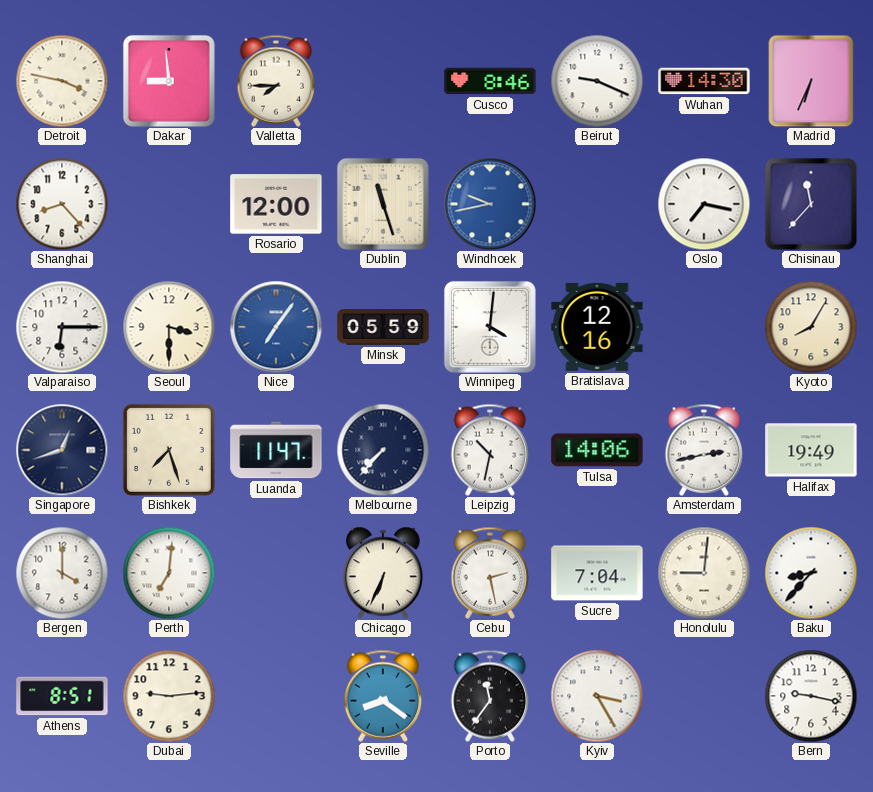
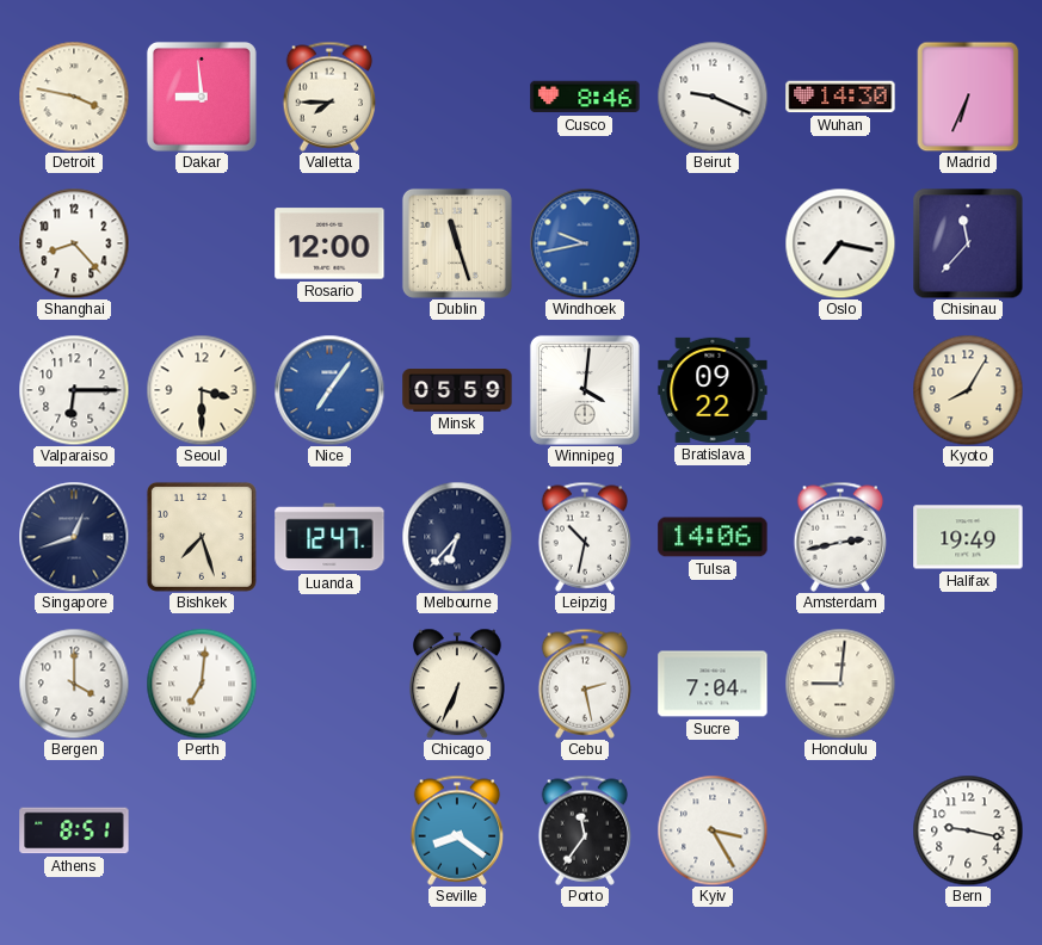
Bratislava: 12:16 -> 09:22
Luanda: 11:47 -> 12:47
Melbourne: 7:37 -> 6:37
Baku: 8:37 -> none
Dubai: 9:14 -> none
